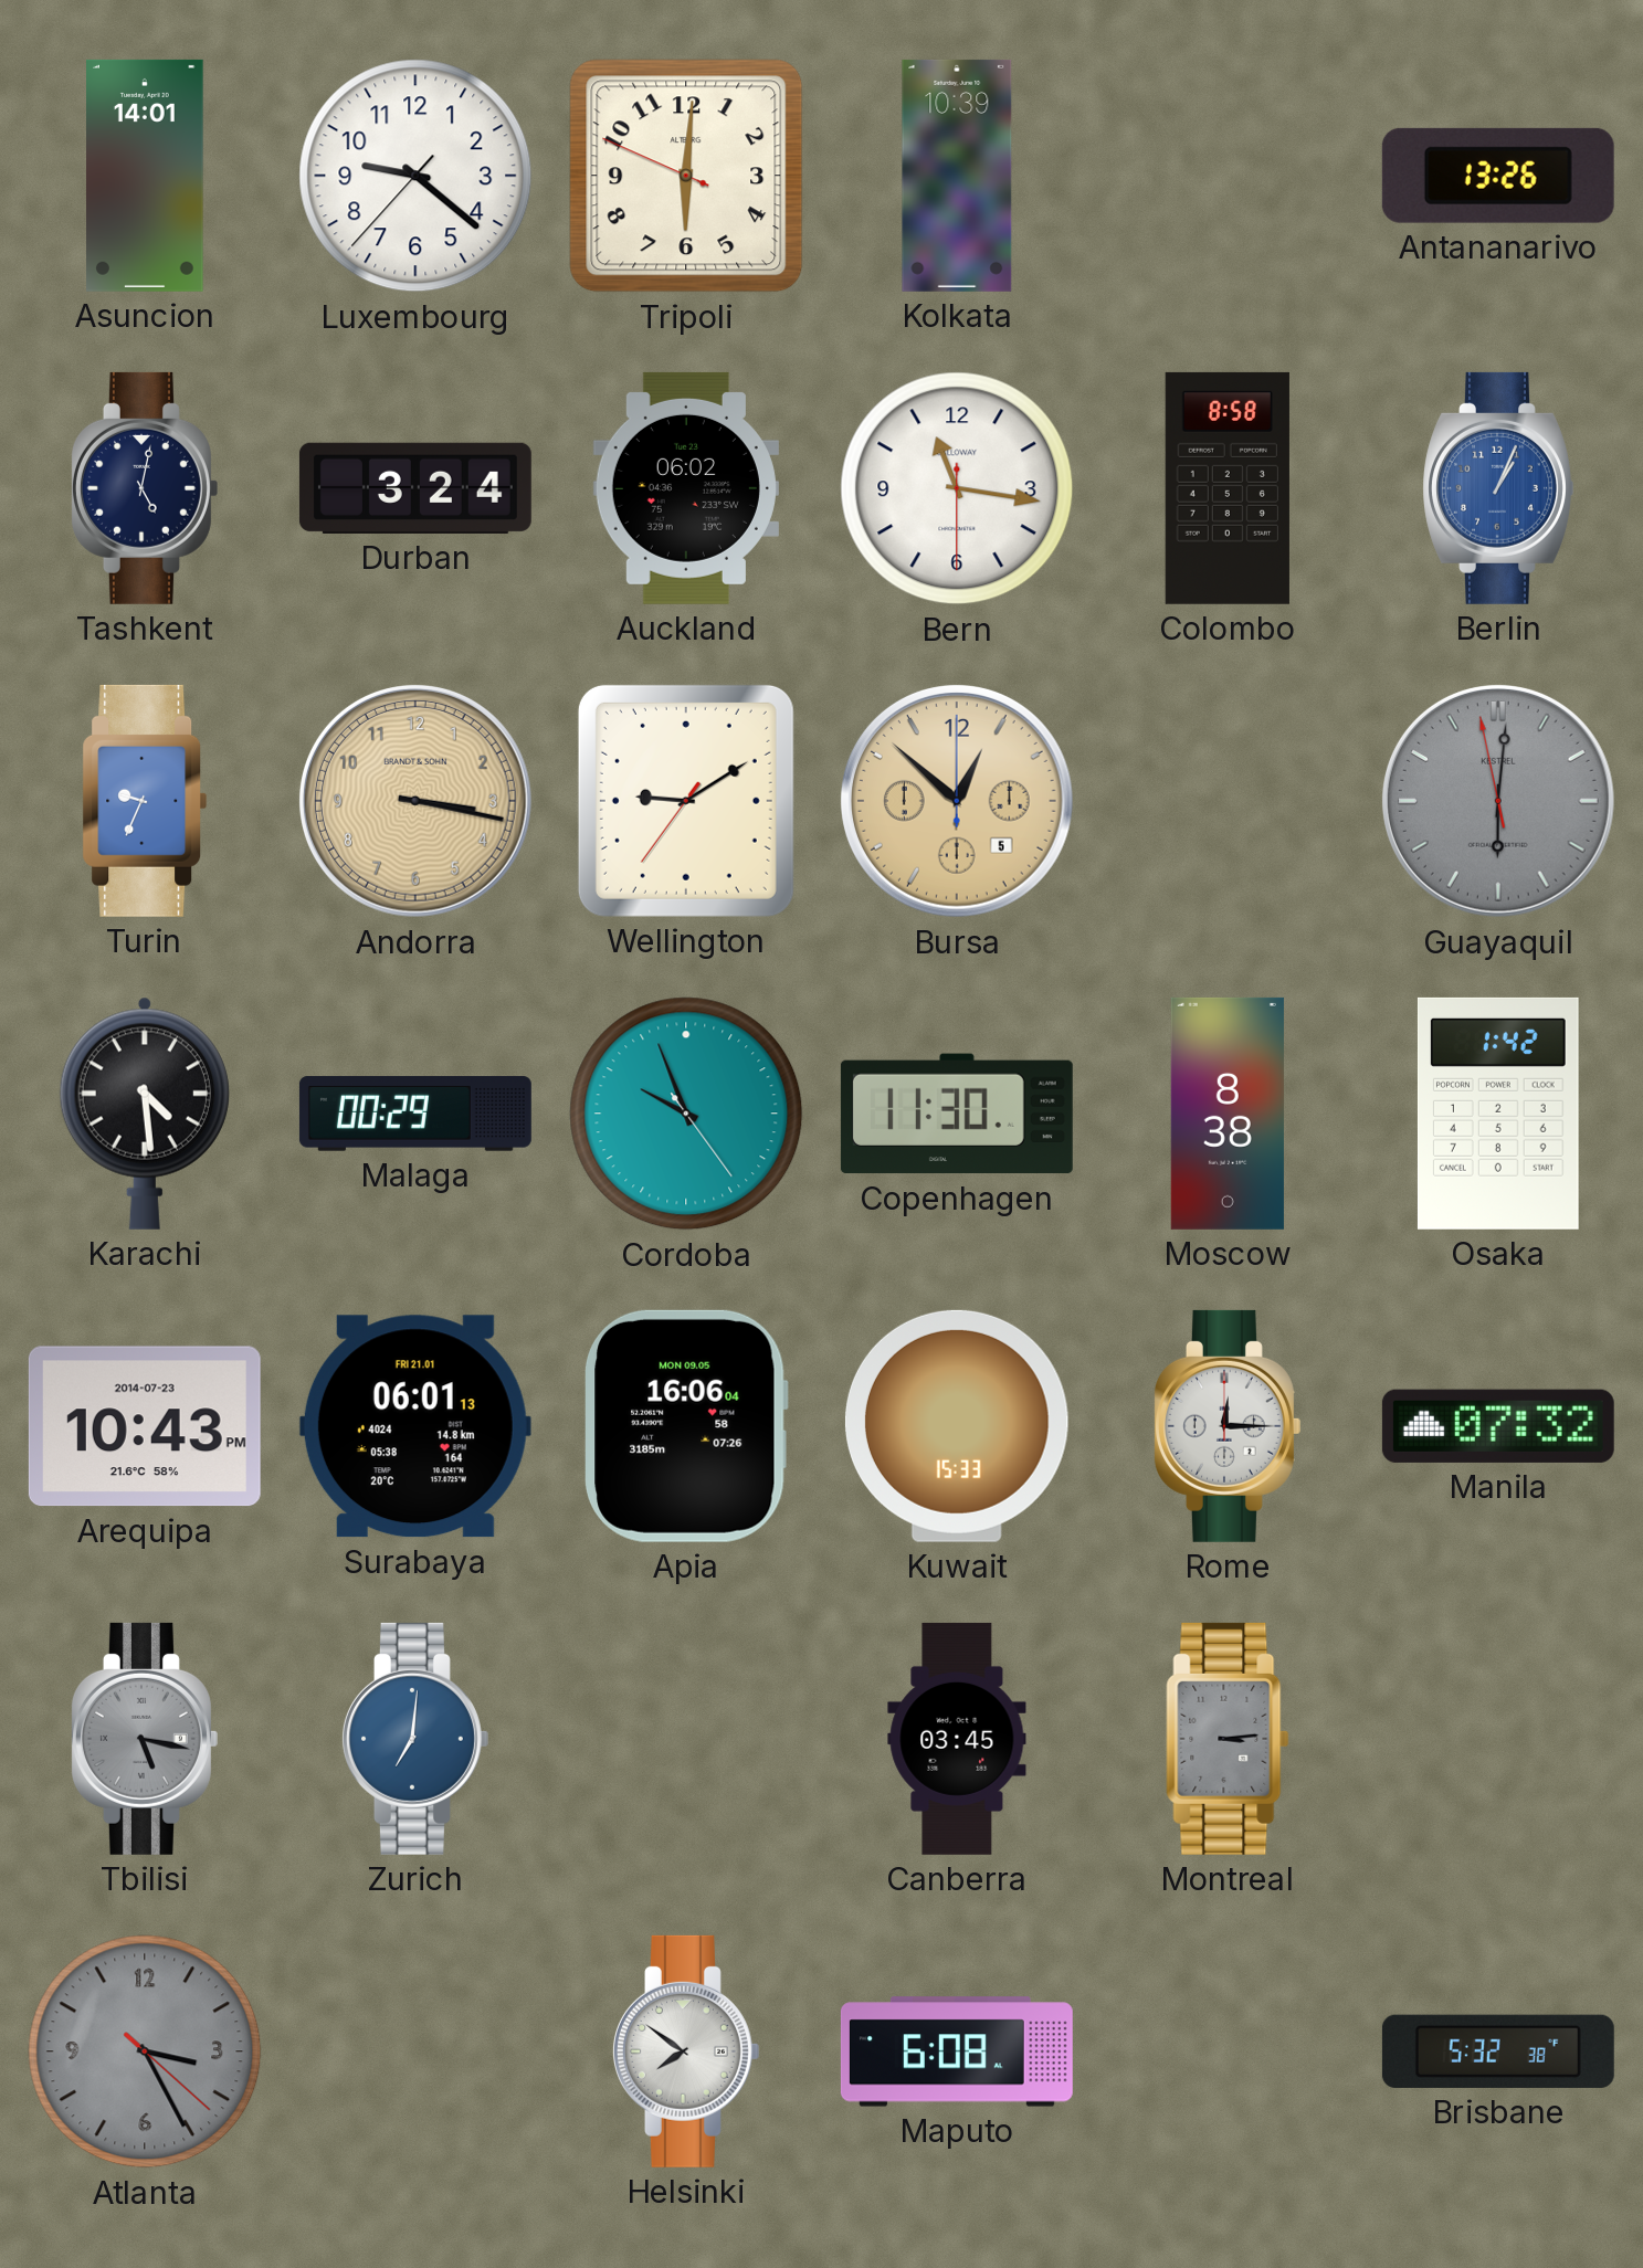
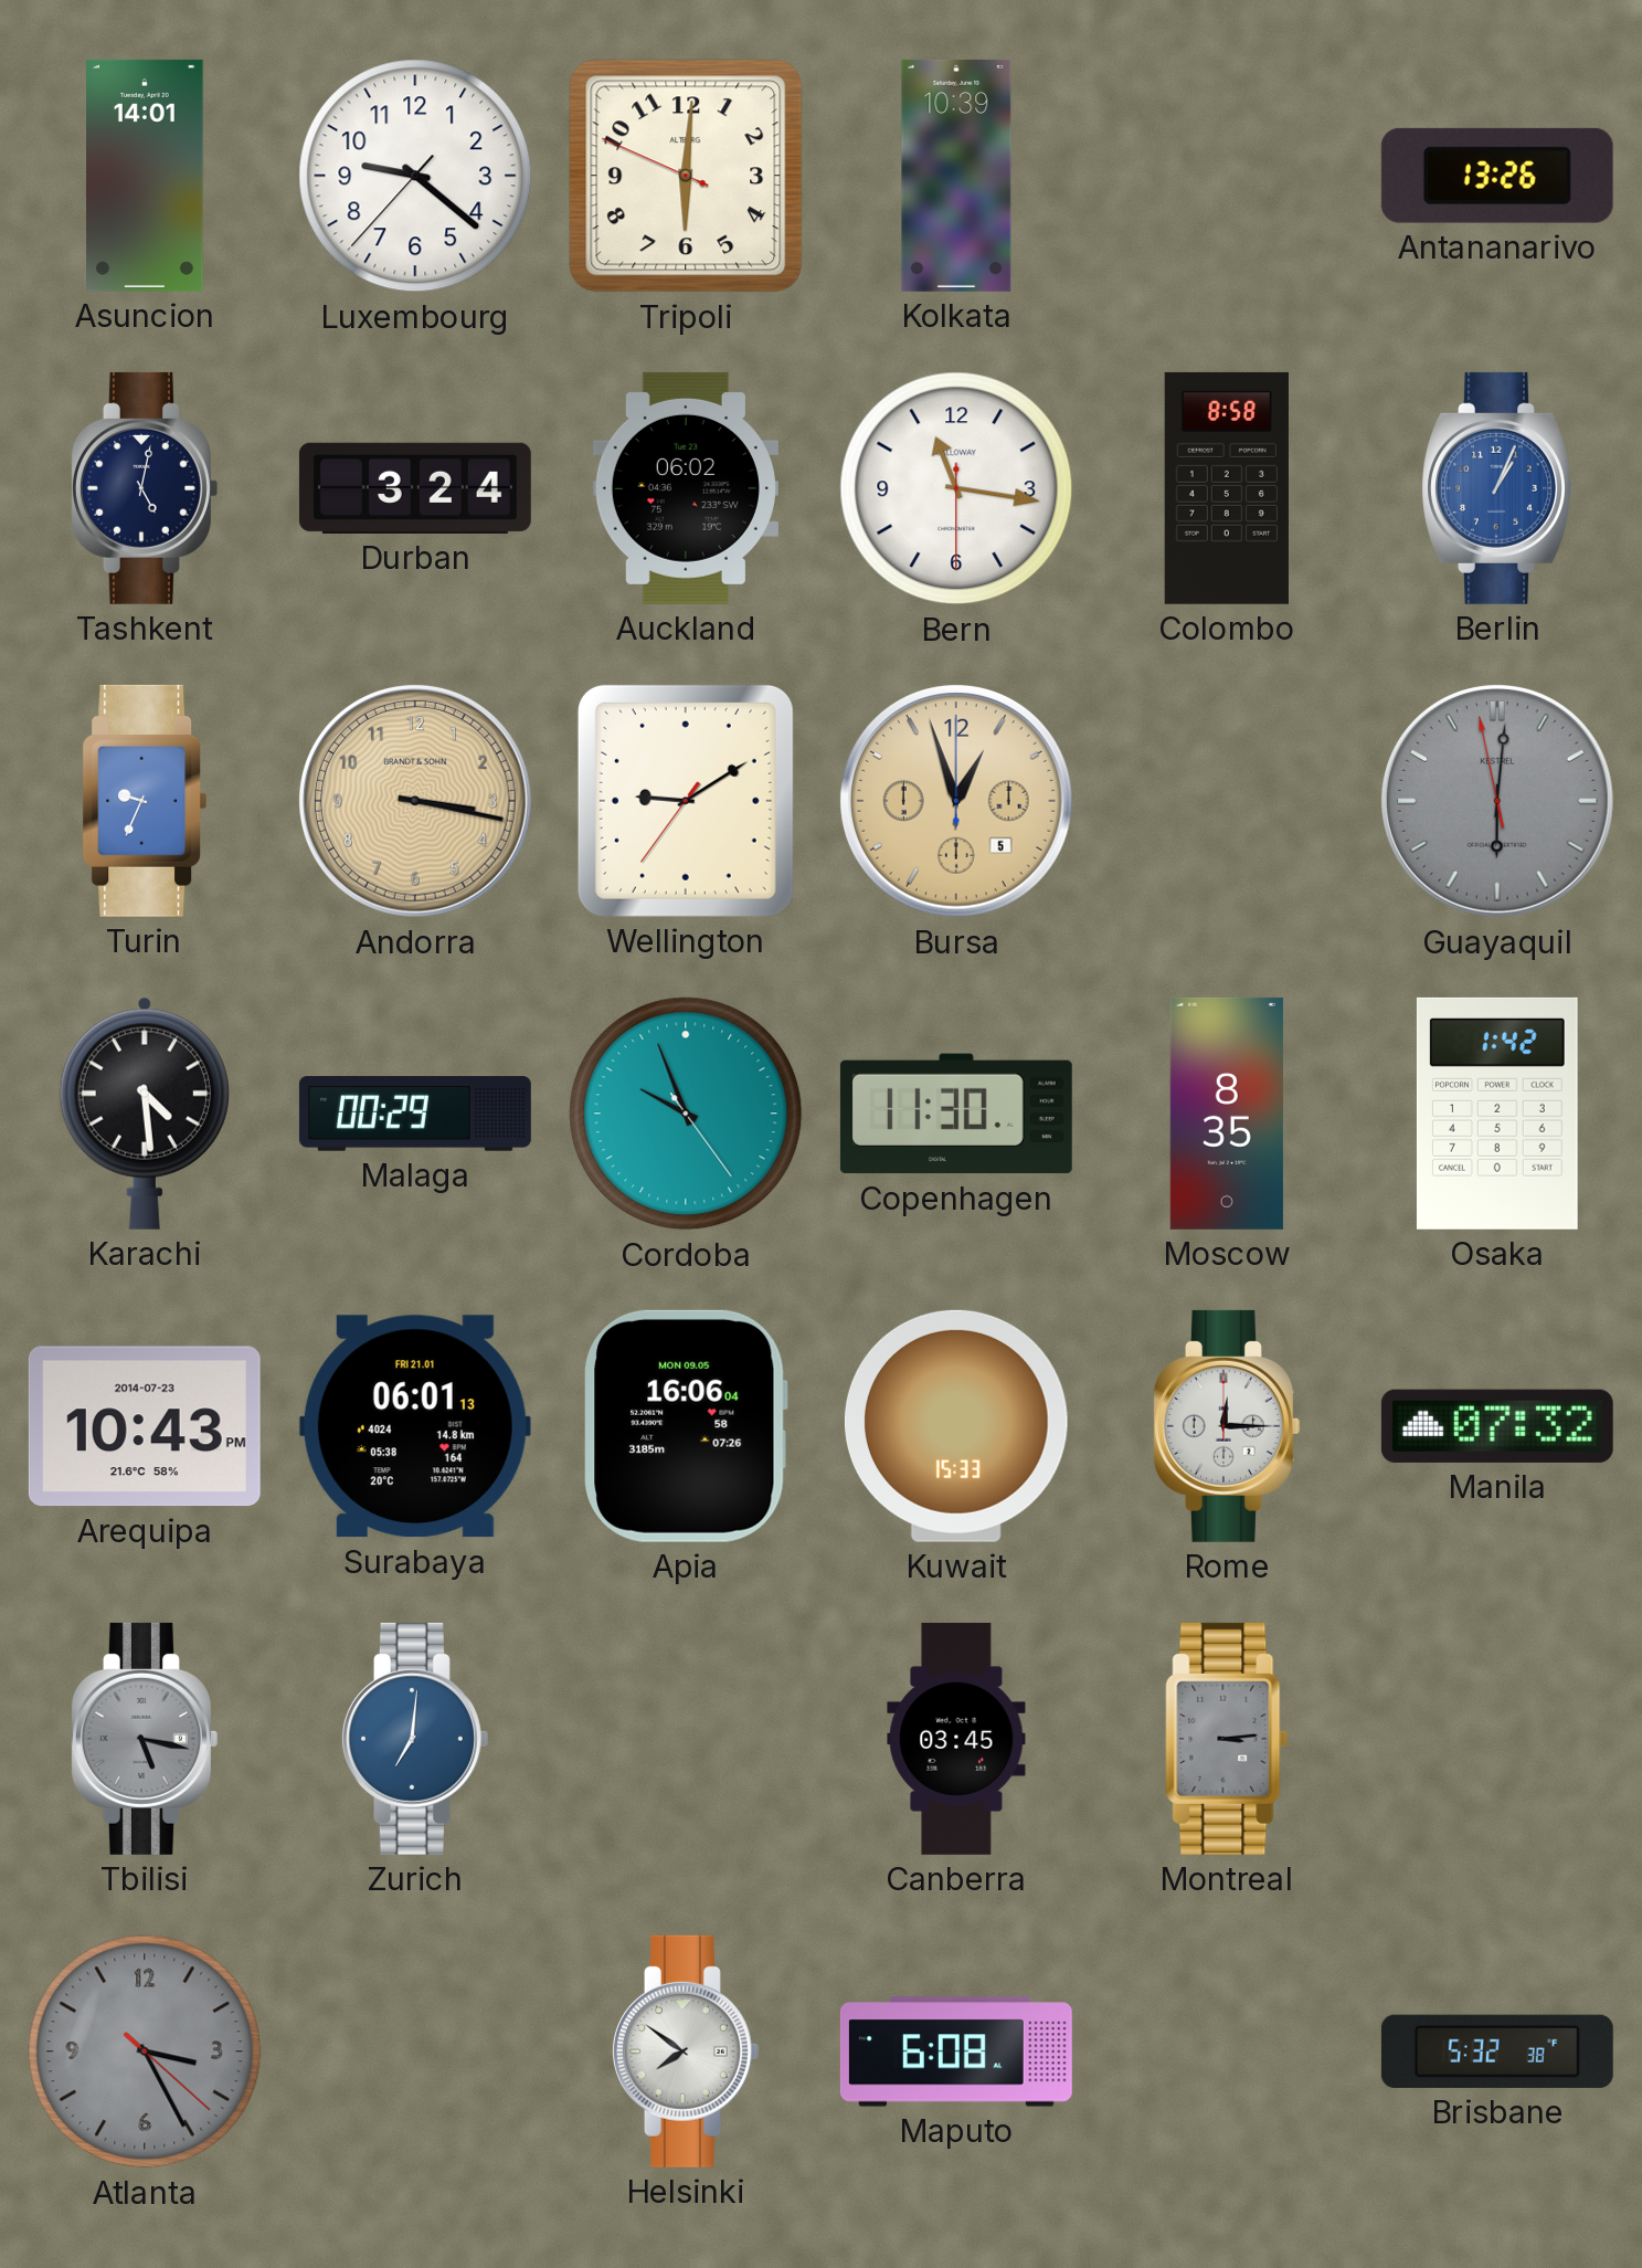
Bursa: 12:52 -> 12:57
Moscow: 8:38 -> 8:35
